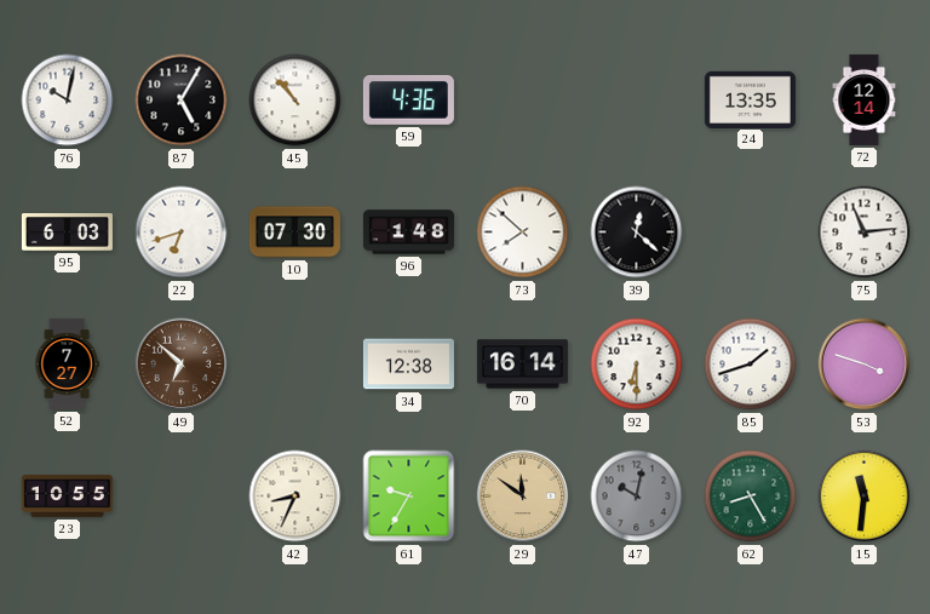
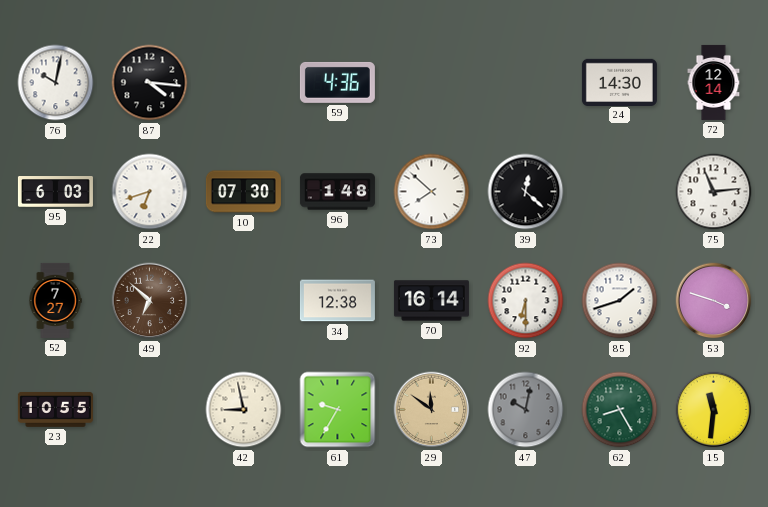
87: 5:05 -> 4:16
45: 10:53 -> none
24: 13:35 -> 14:30
42: 8:34 -> 8:58
